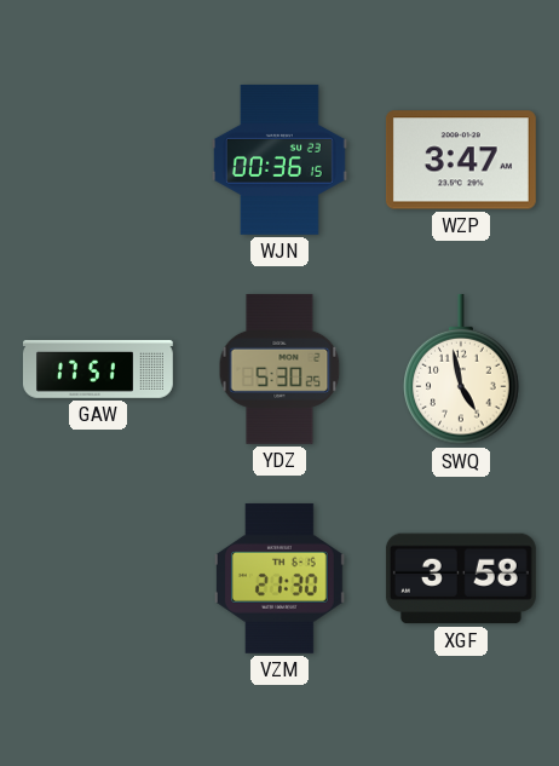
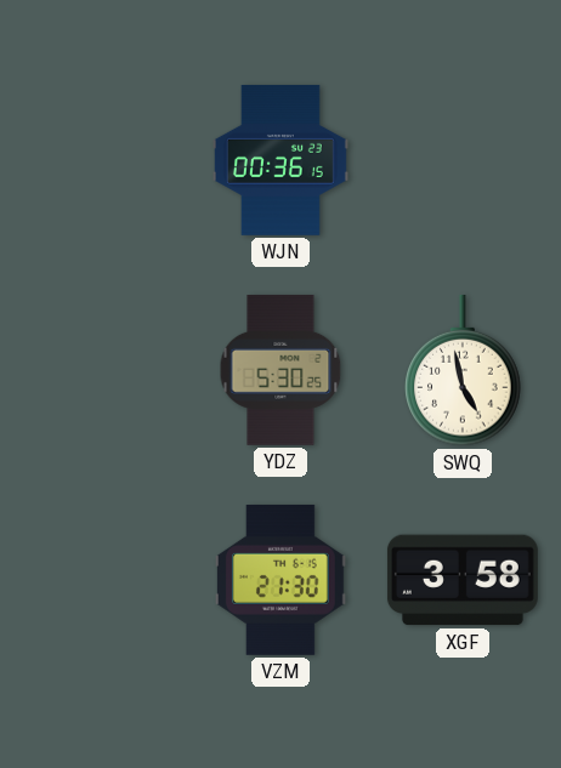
WZP: 3:47 -> none
GAW: 17:51 -> none
